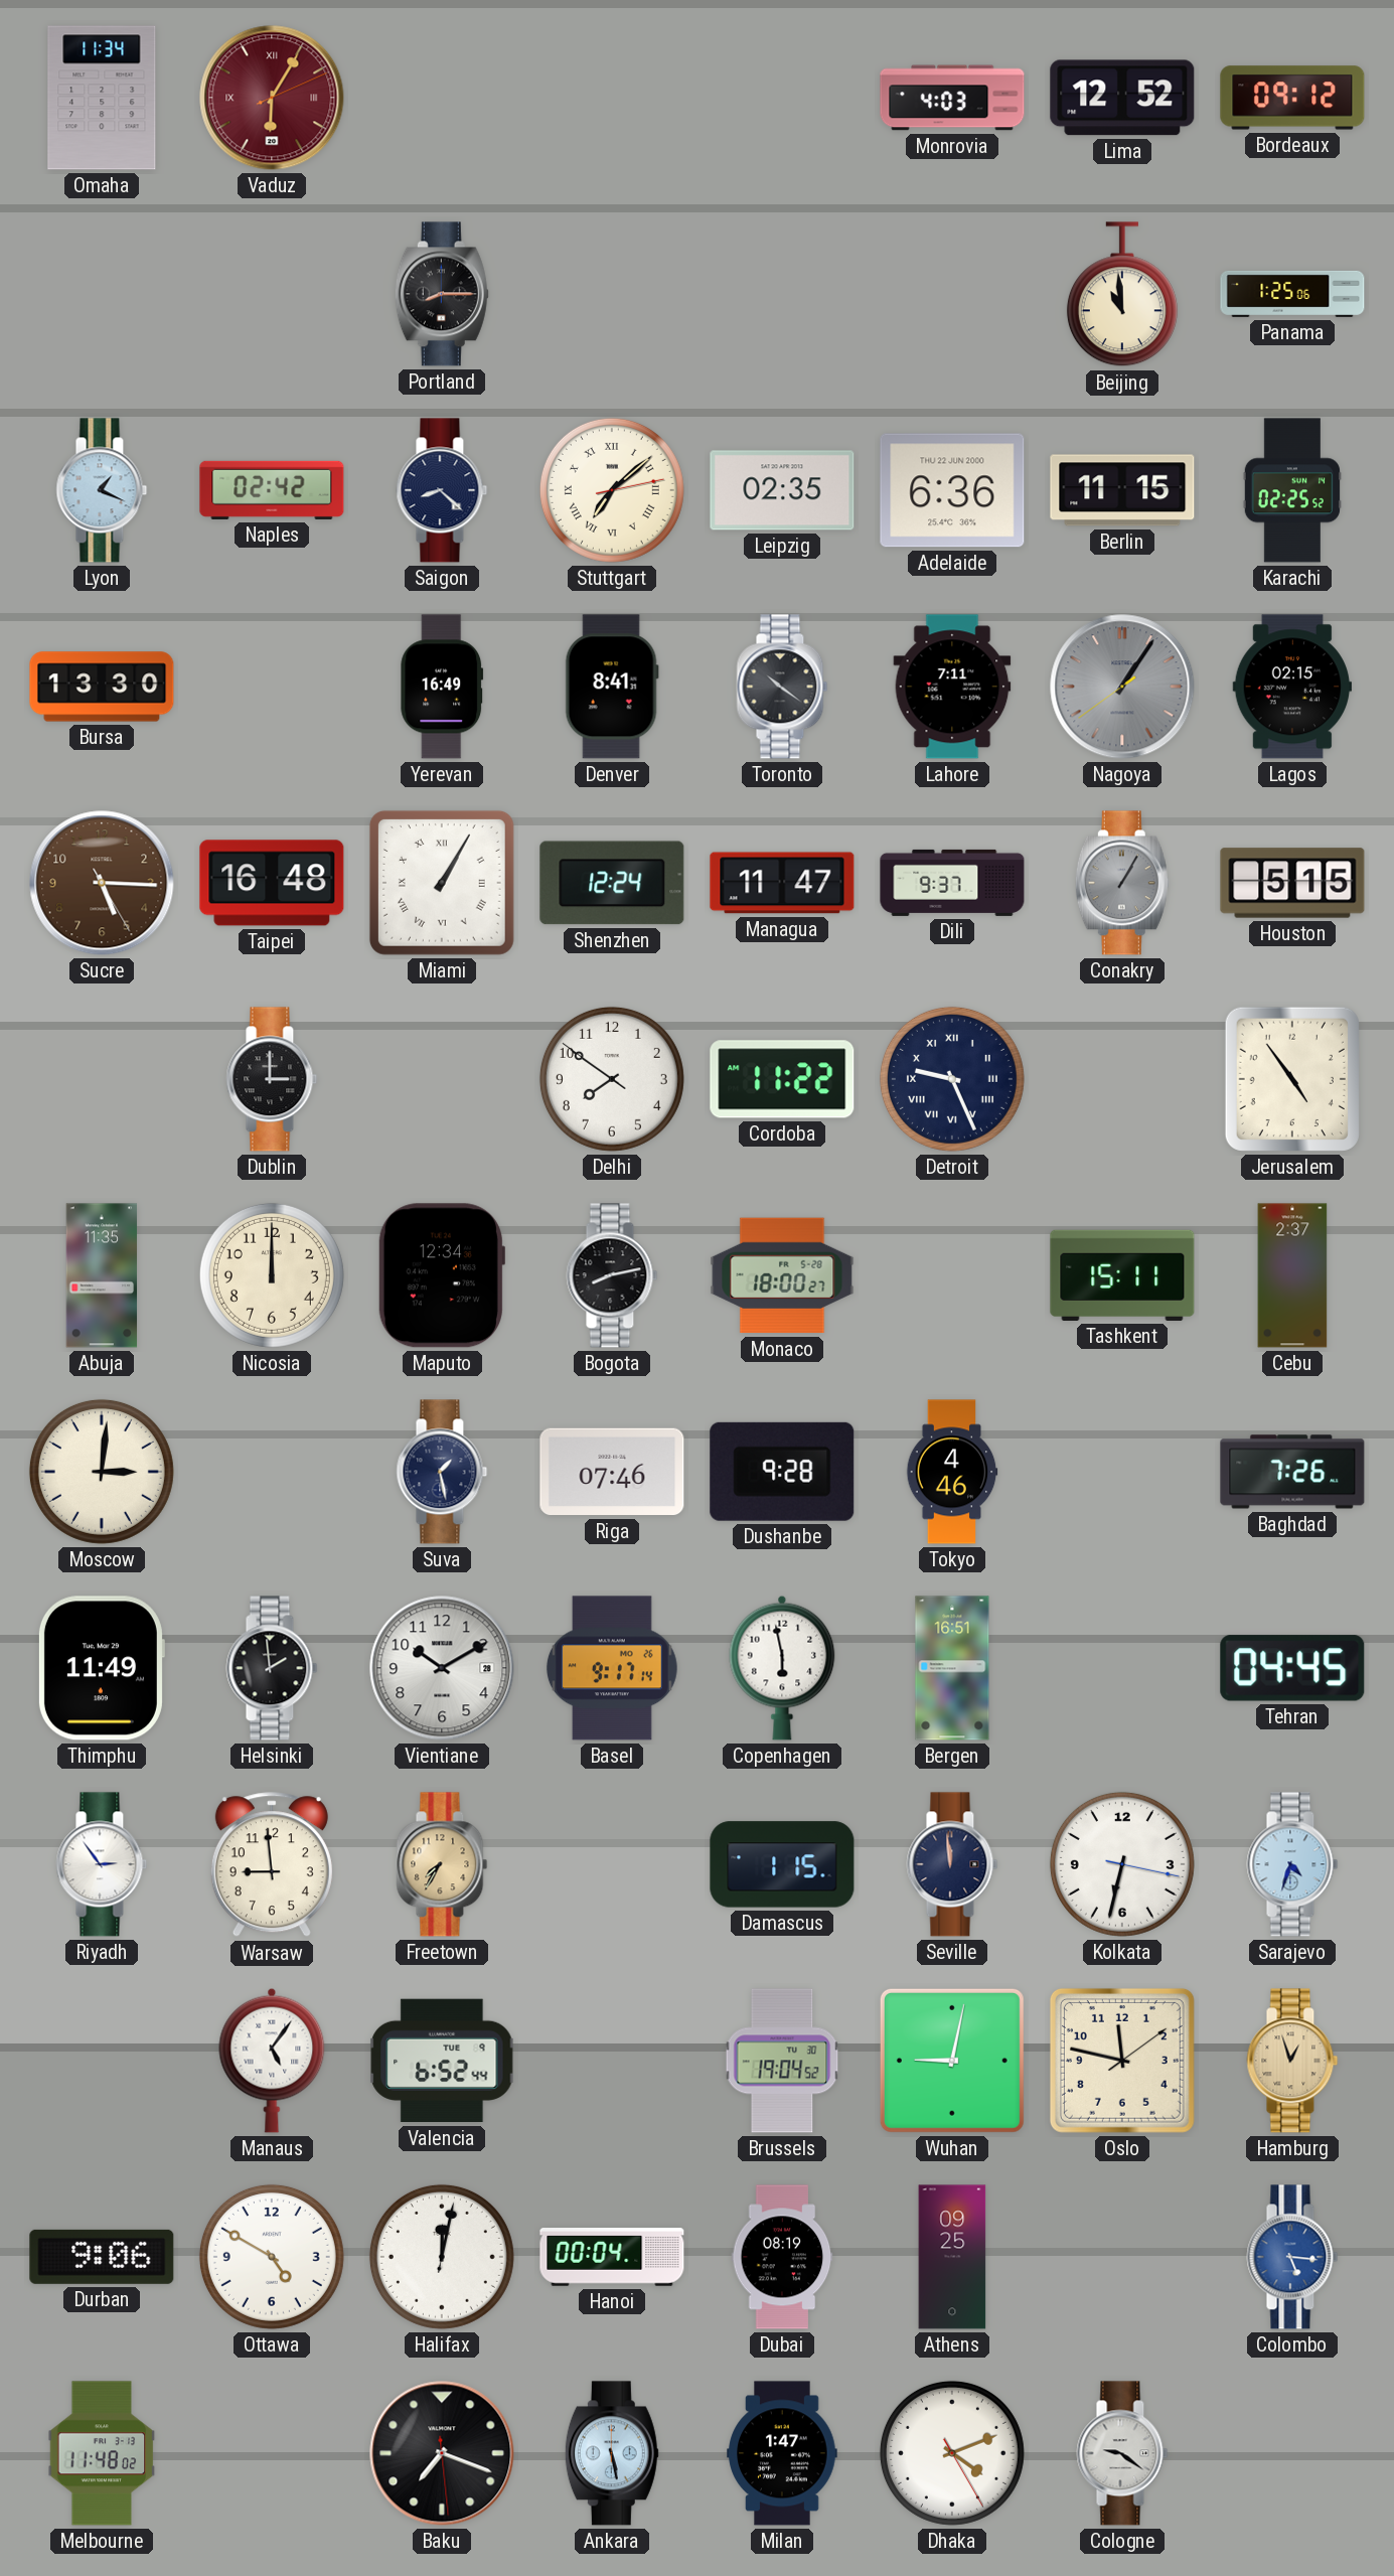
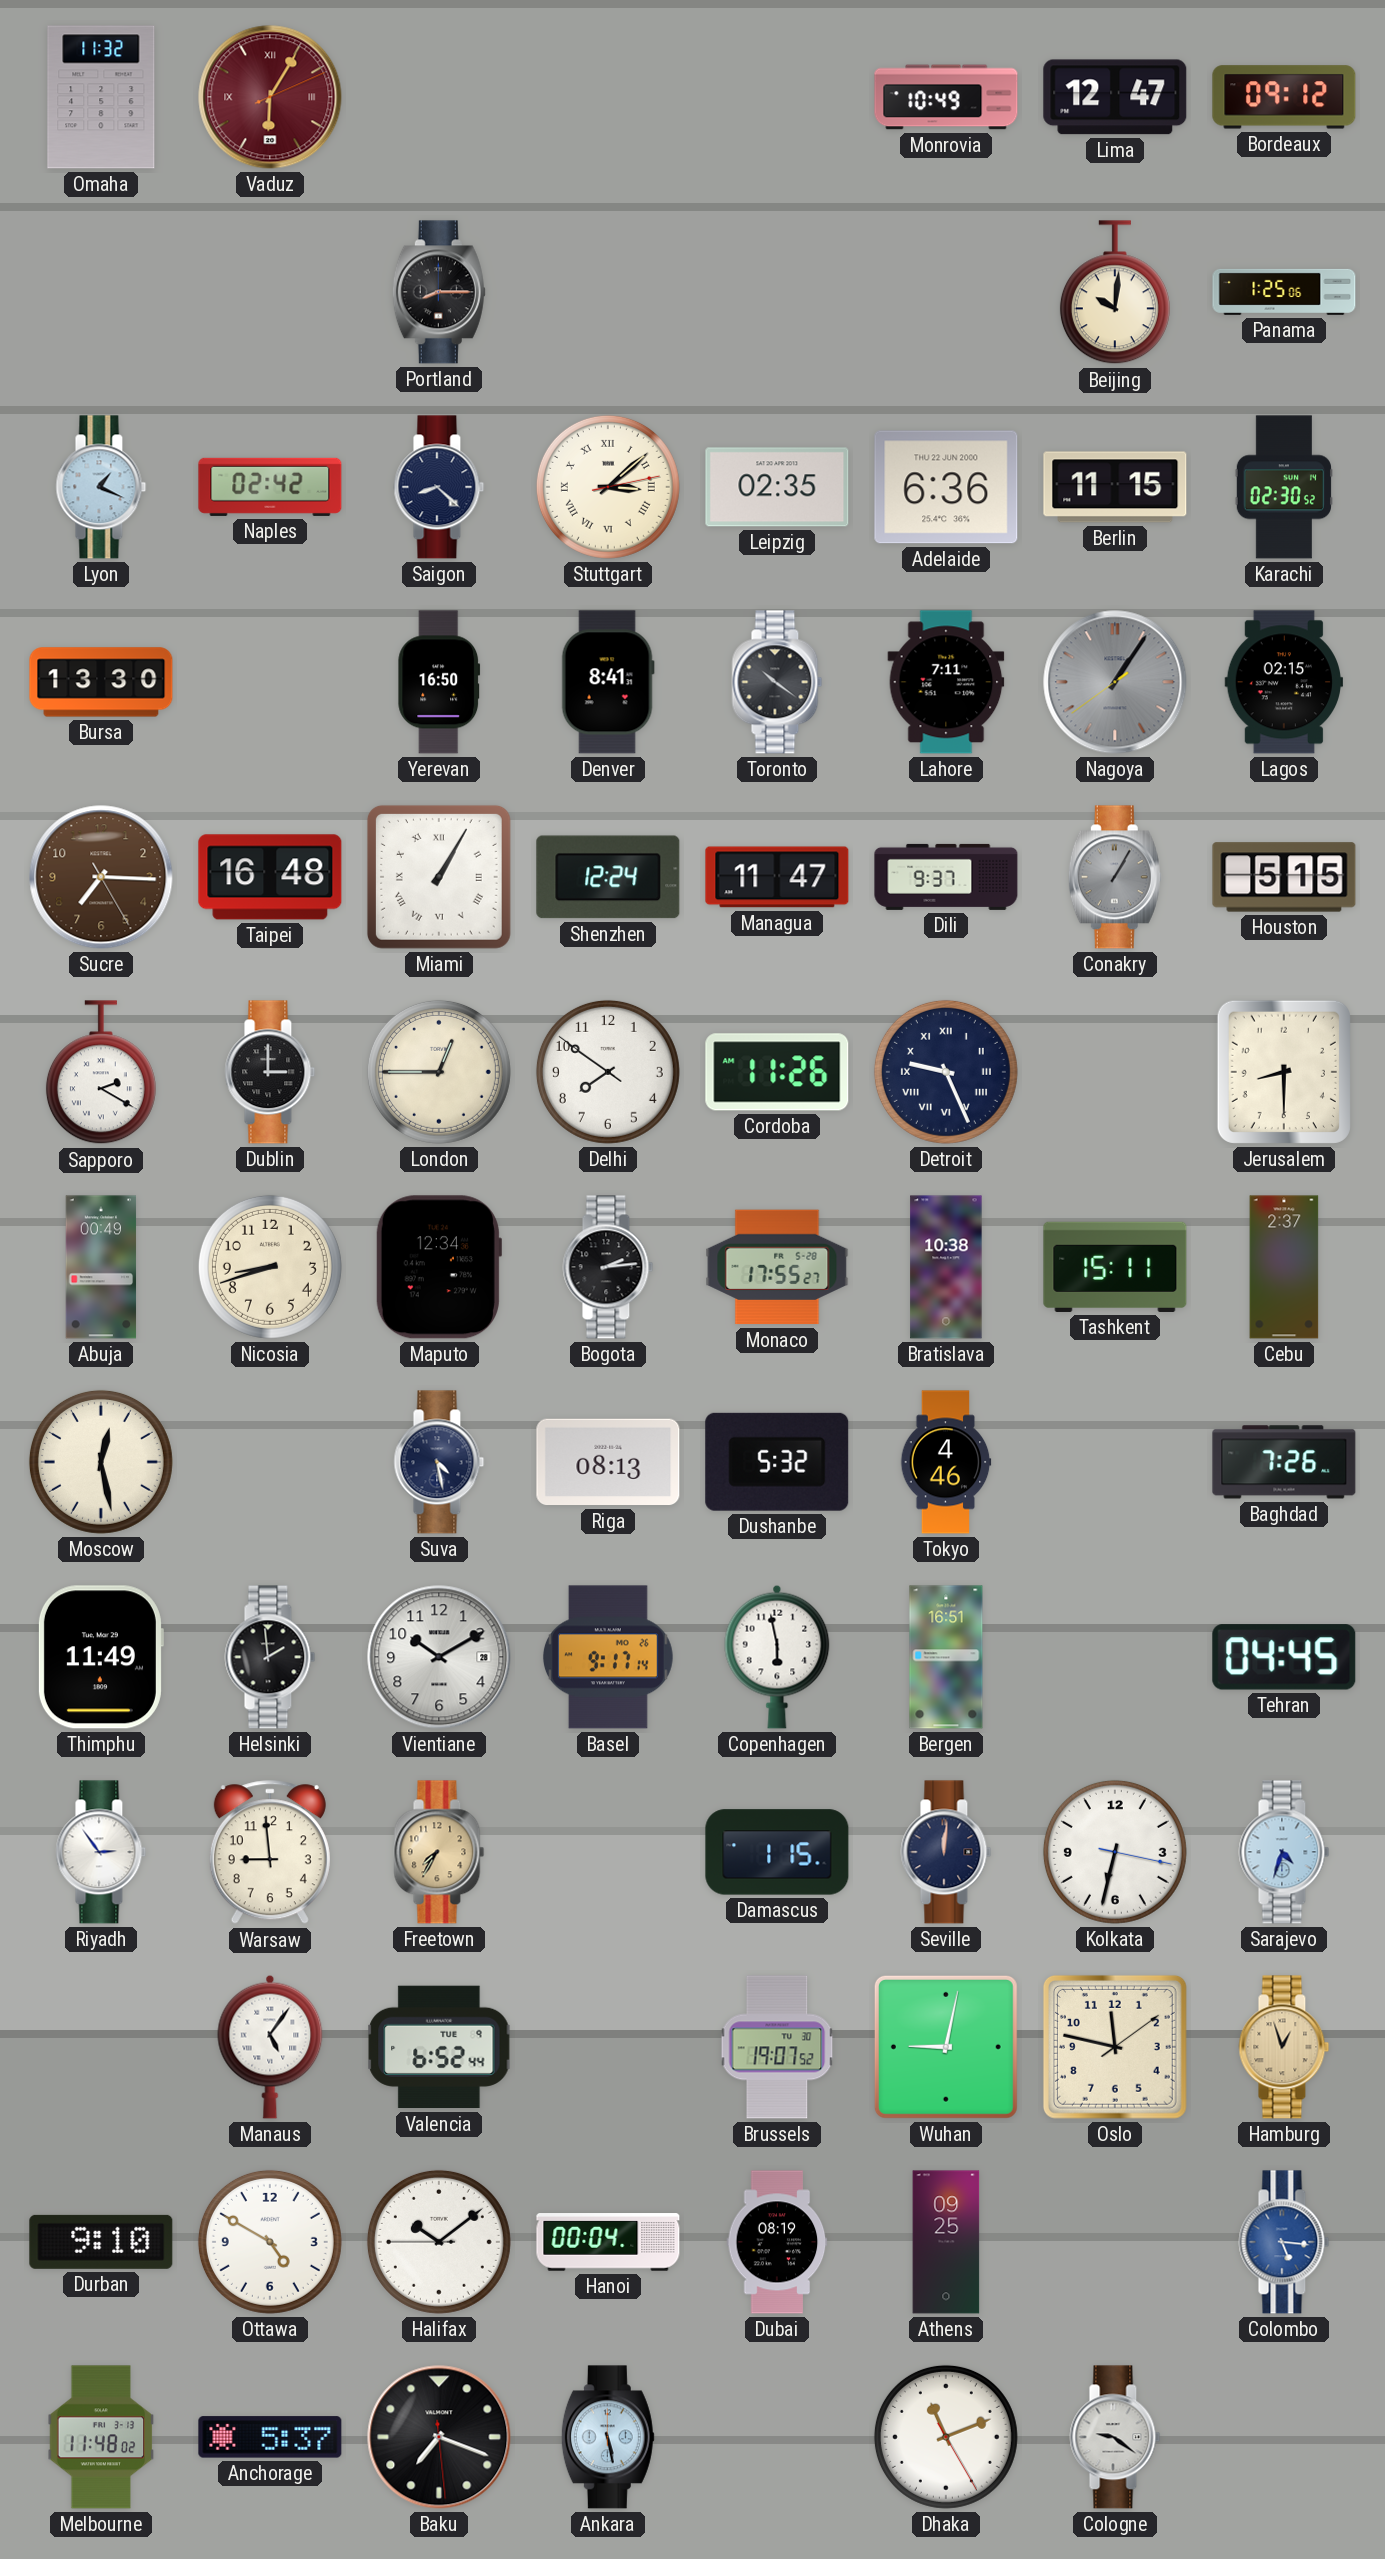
Omaha: 11:34 -> 11:32
Monrovia: 4:03 -> 10:49
Lima: 12:52 -> 12:47
Beijing: 10:59 -> 10:01
Stuttgart: 7:08 -> 3:08
Karachi: 02:25 -> 02:30
Yerevan: 16:49 -> 16:50
Sucre: 5:15 -> 7:15
Sapporo: none -> 2:20
London: none -> 12:45
Cordoba: 11:22 -> 11:26
Jerusalem: 4:54 -> 8:30
Abuja: 11:35 -> 00:49
Nicosia: 12:00 -> 8:42
Bogota: 8:13 -> 2:14
Monaco: 18:00 -> 17:55
Bratislava: none -> 10:38
Moscow: 3:01 -> 12:28
Suva: 1:28 -> 4:28
Riga: 07:46 -> 08:13
Dushanbe: 9:28 -> 5:32
Seville: 11:59 -> 12:01
Brussels: 19:04 -> 19:07
Durban: 9:06 -> 9:10
Halifax: 12:02 -> 10:08
Anchorage: none -> 5:37
Milan: 1:47 -> none
Dhaka: 4:11 -> 11:11
